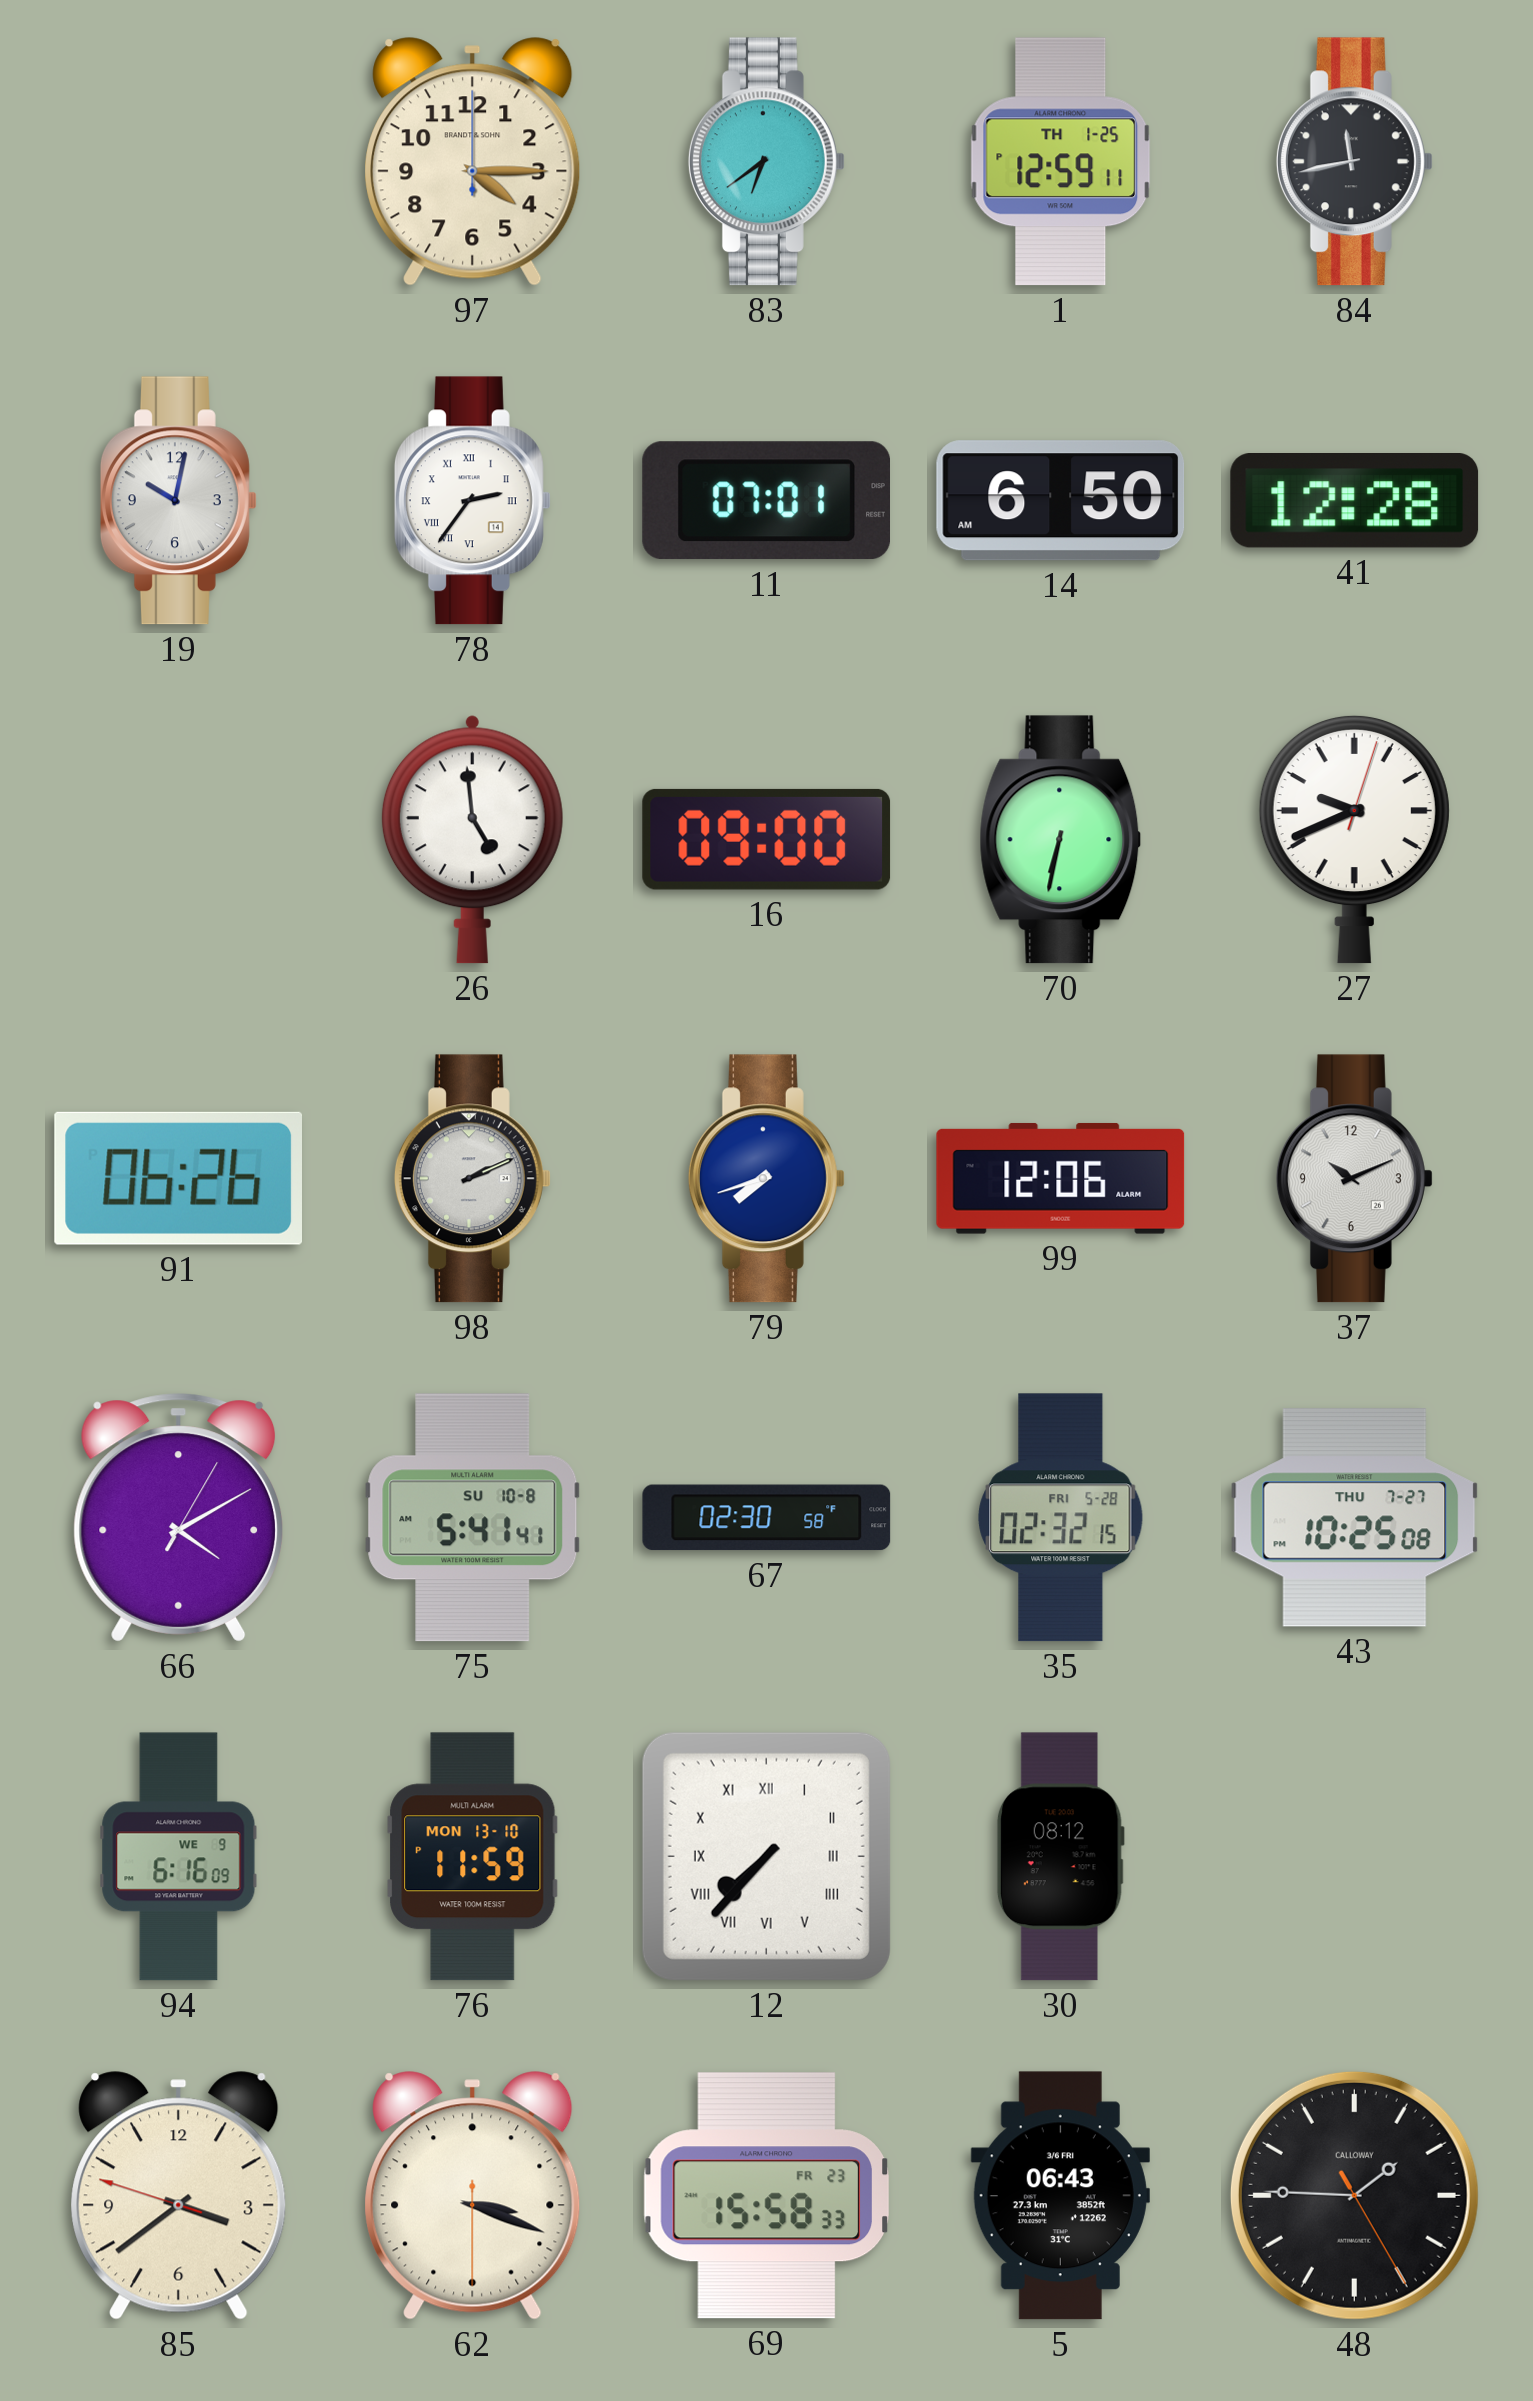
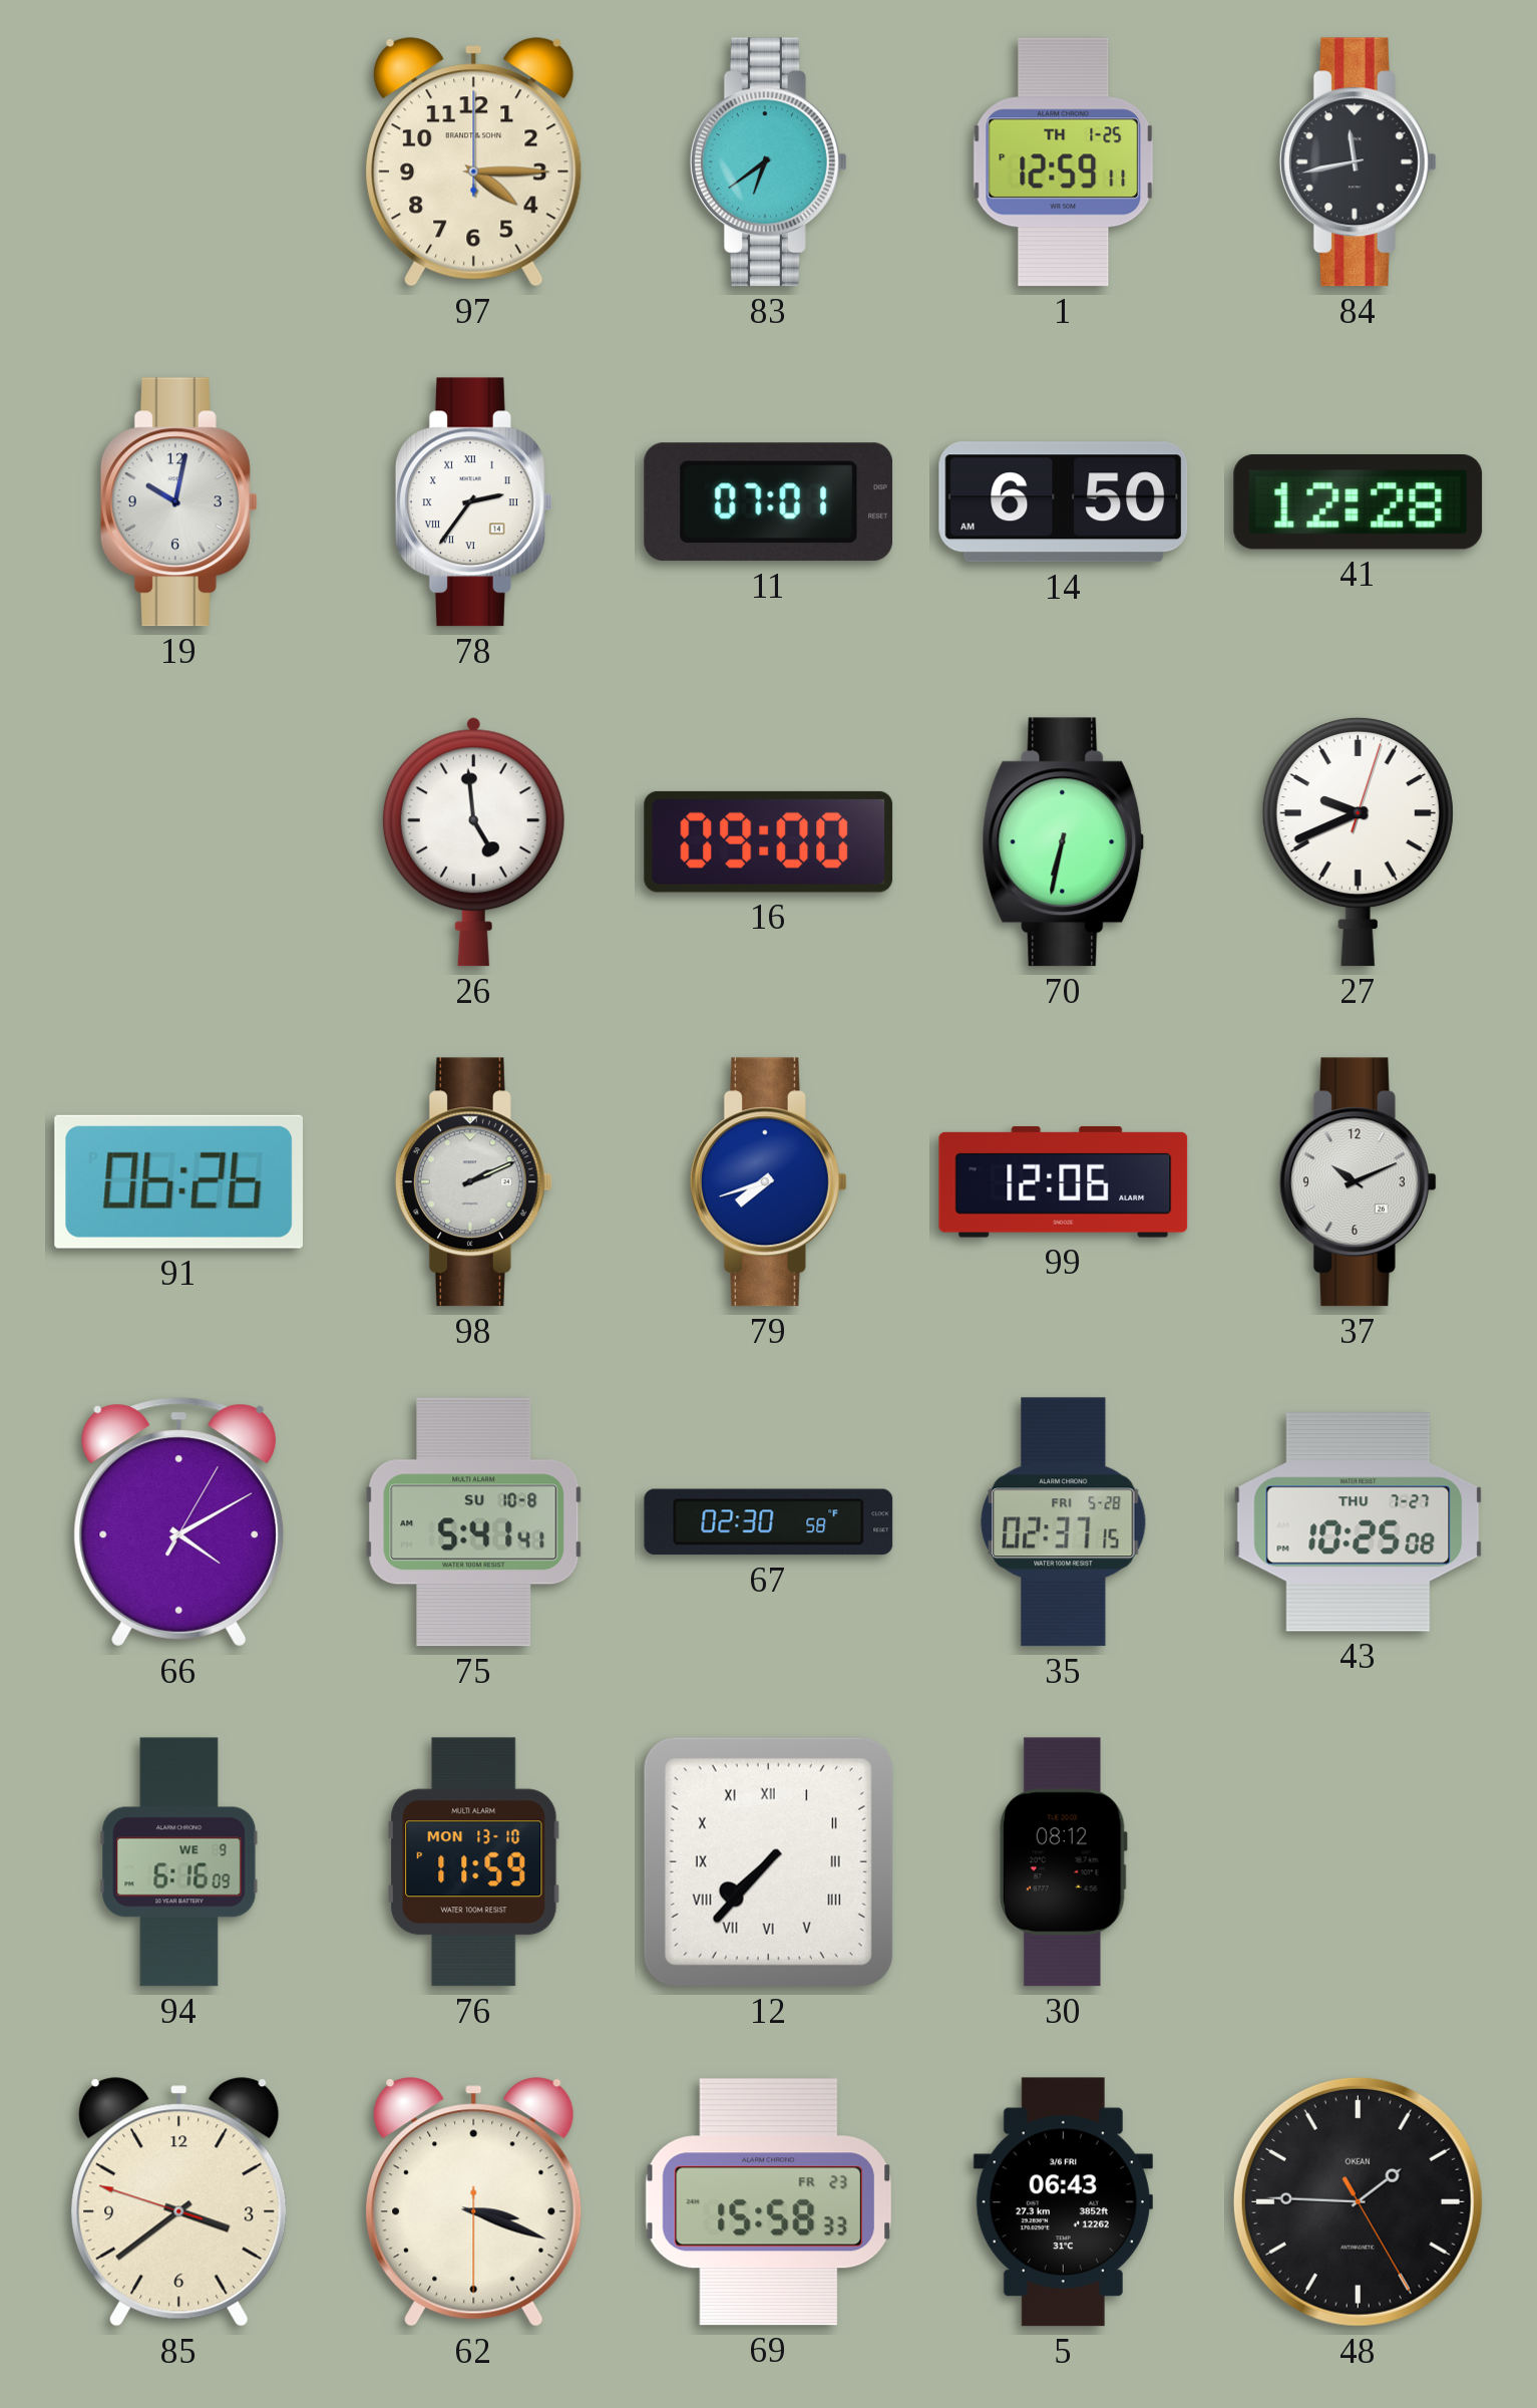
35: 02:32 -> 02:37
48 brand: CALLOWAY -> OKEAN
